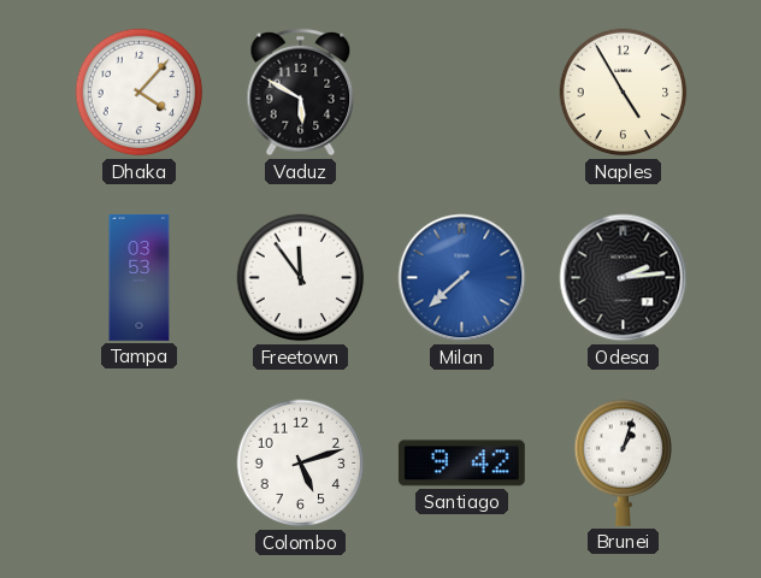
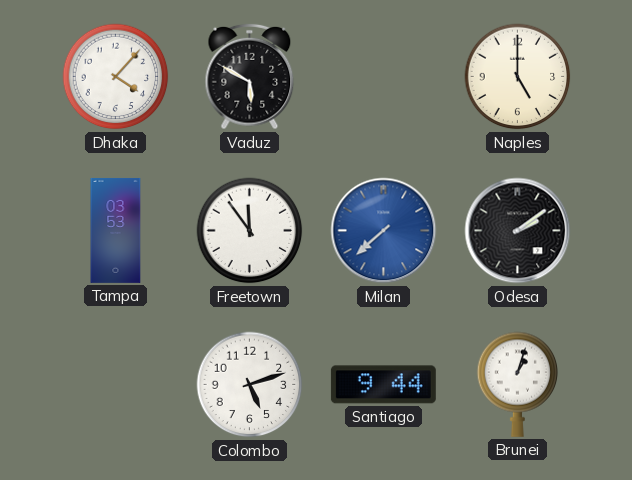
Naples: 4:55 -> 5:00
Odesa: 2:14 -> 2:09
Santiago: 9:42 -> 9:44
